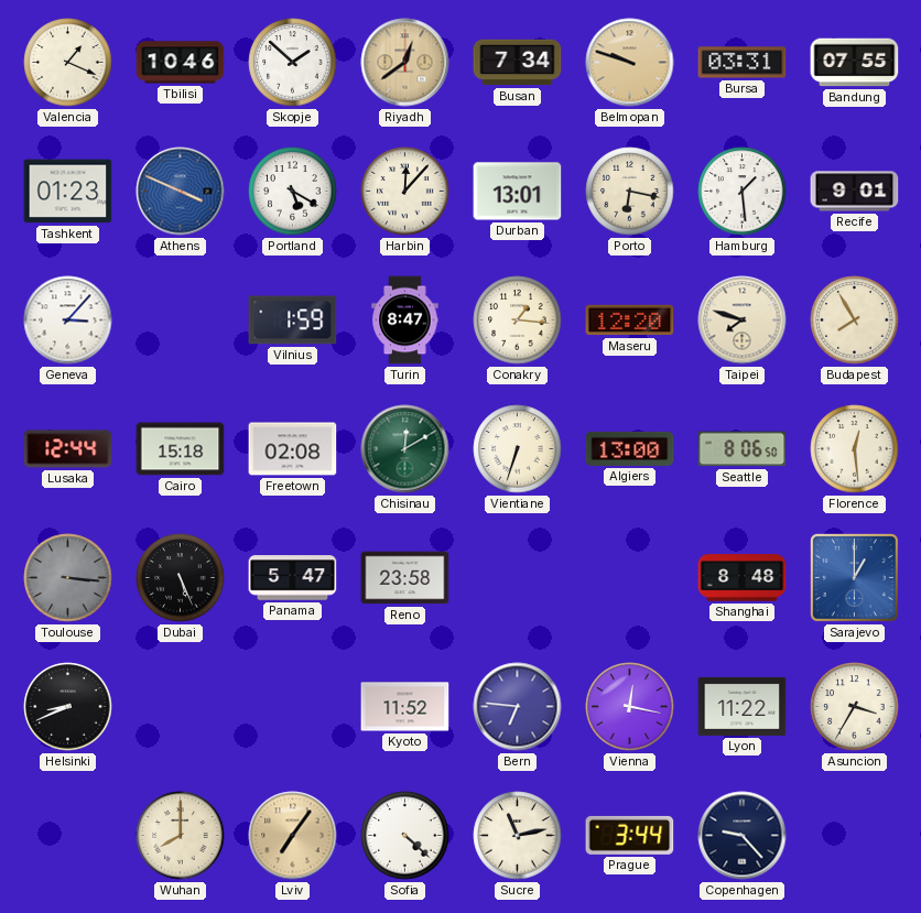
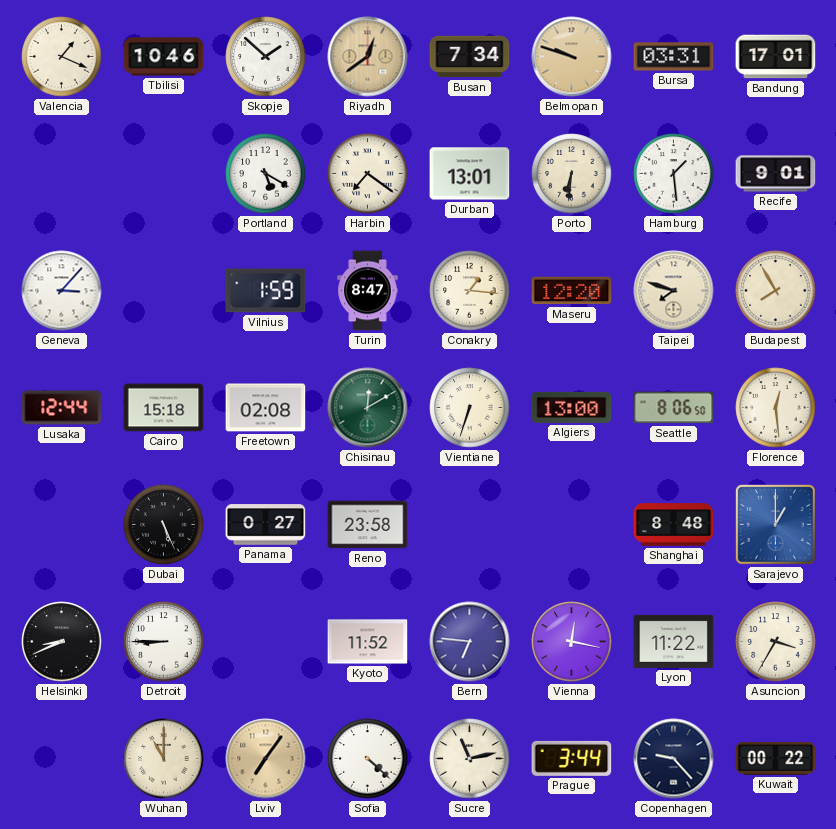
Bandung: 07:55 -> 17:01
Tashkent: 01:23 -> none
Athens: 3:49 -> none
Harbin: 12:07 -> 7:21
Porto: 6:17 -> 6:31
Toulouse: 3:16 -> none
Panama: 5:47 -> 0:27
Detroit: none -> 8:45
Wuhan: 8:00 -> 11:00
Kuwait: none -> 00:22
